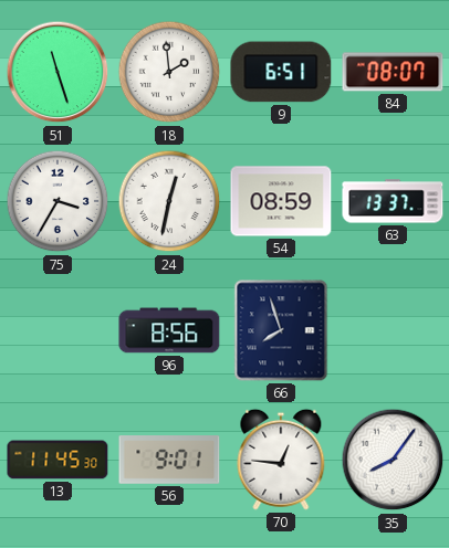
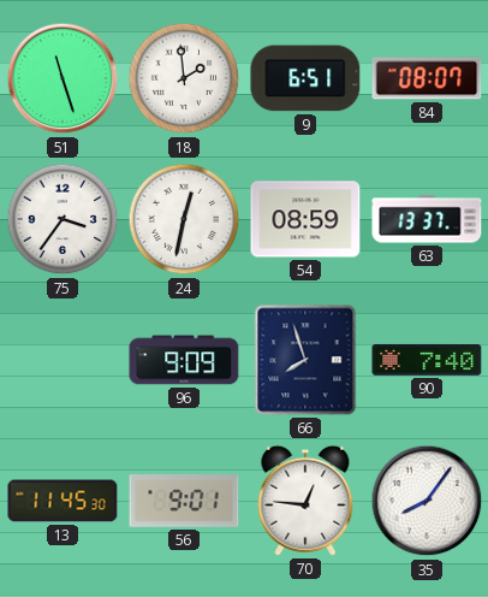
75: 3:35 -> 3:36
96: 8:56 -> 9:09
90: none -> 7:40
